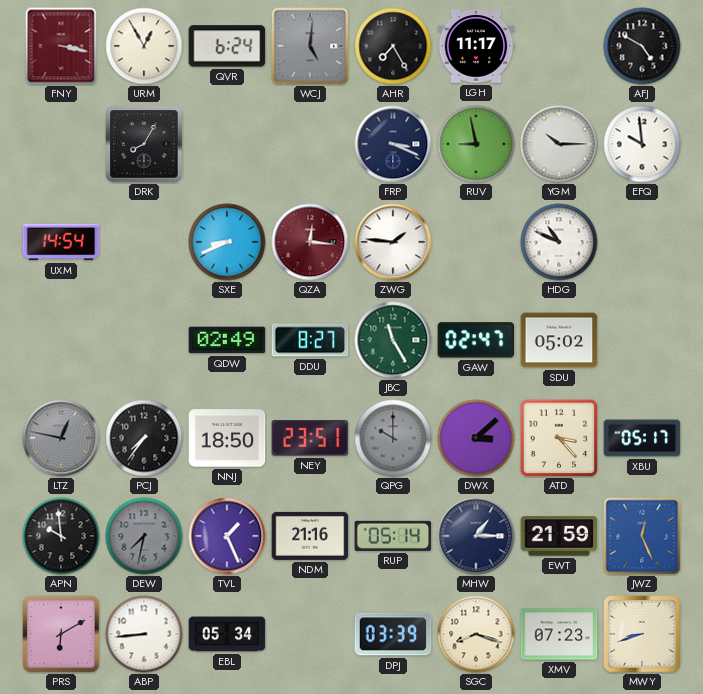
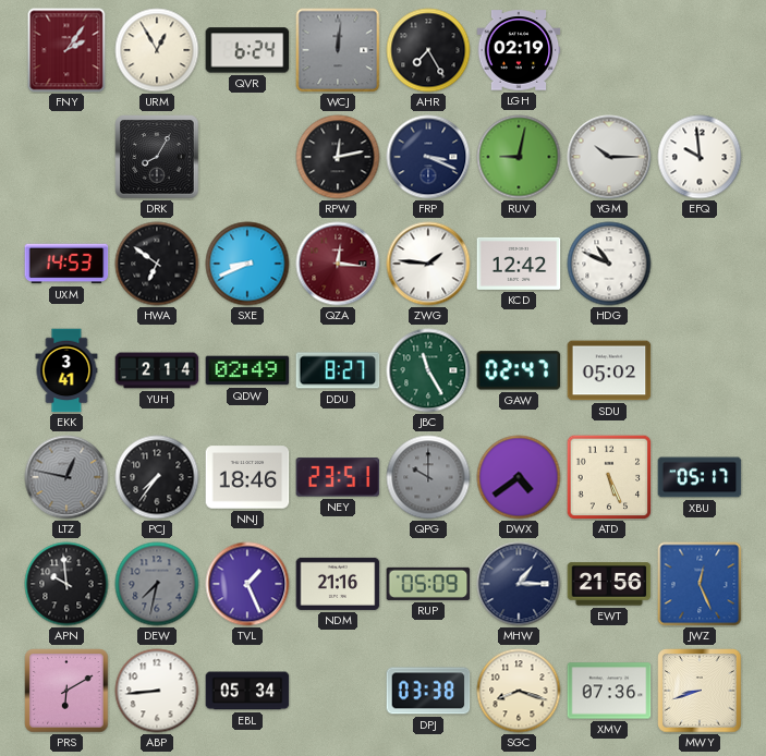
FNY: 3:17 -> 2:06
WCJ: 5:01 -> 12:01
LGH: 11:17 -> 02:19
AFJ: 4:50 -> none
RPW: none -> 12:13
RUV: 8:58 -> 9:02
UXM: 14:54 -> 14:53
HWA: none -> 6:51
KCD: none -> 12:42
EKK: none -> 3:41
YUH: none -> 2:14
NNJ: 18:50 -> 18:46
DWX: 3:08 -> 4:39
ATD: 3:23 -> 5:26
RUP: 05:14 -> 05:09
EWT: 21:59 -> 21:56
DPJ: 03:39 -> 03:38
XMV: 07:23 -> 07:36
